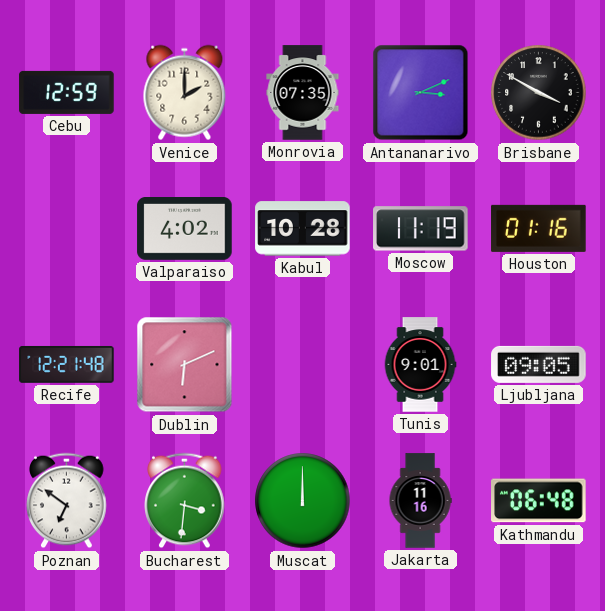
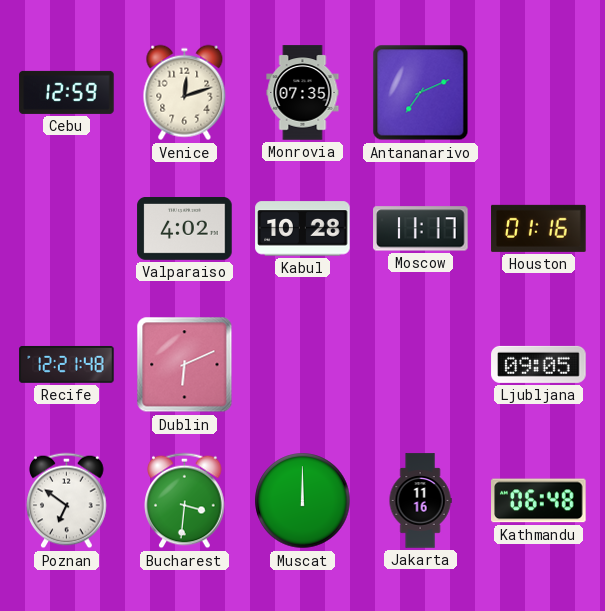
Venice: 2:00 -> 12:12
Antananarivo: 3:11 -> 7:11
Brisbane: 3:50 -> none
Moscow: 11:19 -> 11:17
Tunis: 9:01 -> none
